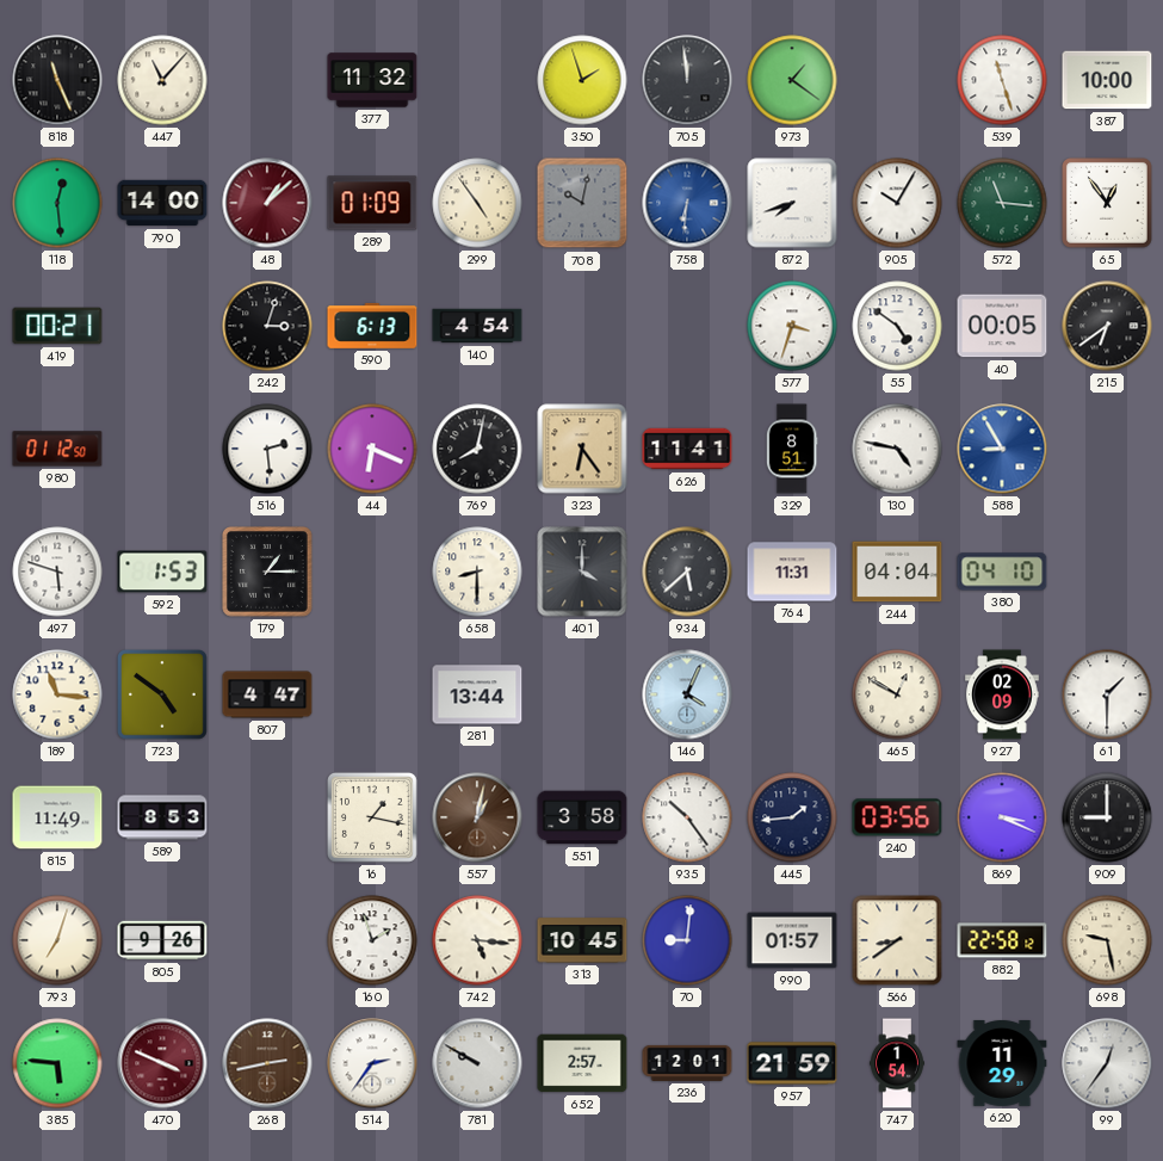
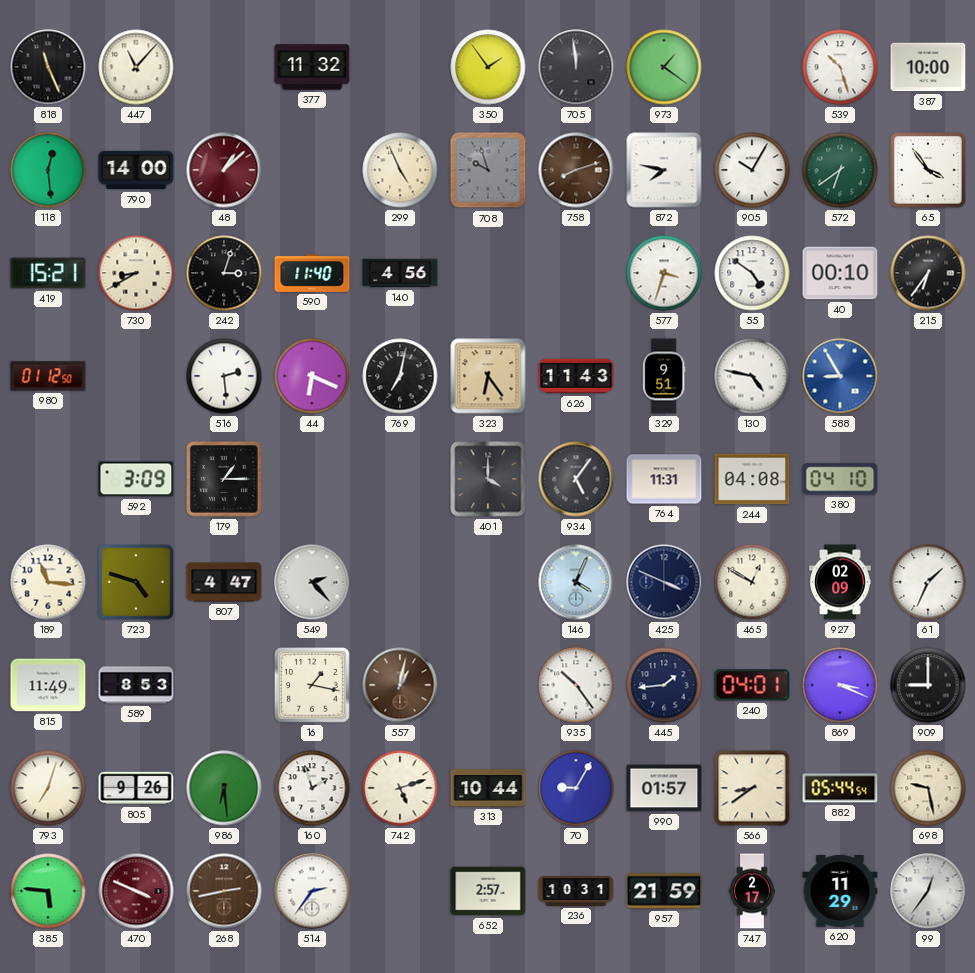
350: 1:57 -> 1:54
539: 11:27 -> 10:27
289: 01:09 -> none
299: 4:54 -> 4:56
708: 10:02 -> 9:57
758: 6:31 -> 8:12
758 dial: blue -> brown
872: 7:42 -> 7:47
572: 11:16 -> 6:39
65: 12:54 -> 3:54
419: 00:21 -> 15:21
730: none -> 8:40
590: 6:13 -> 11:40
140: 4:54 -> 4:56
40: 00:05 -> 00:10
215: 6:39 -> 6:36
769: 8:02 -> 7:02
626: 11:41 -> 11:43
329: 8:51 -> 9:51
497: 5:48 -> none
592: 1:53 -> 3:09
658: 8:30 -> none
934: 5:38 -> 5:06
244: 04:04 -> 04:08
723: 4:51 -> 4:48
549: none -> 2:23
281: 13:44 -> none
425: none -> 3:49
61: 1:30 -> 1:34
551: 3:58 -> none
240: 03:56 -> 04:01
986: none -> 6:29
742: 5:16 -> 5:12
313: 10:45 -> 10:44
70: 9:01 -> 9:05
882: 22:58 -> 05:44
781: 9:50 -> none
236: 12:01 -> 10:31
747: 1:54 -> 2:17
